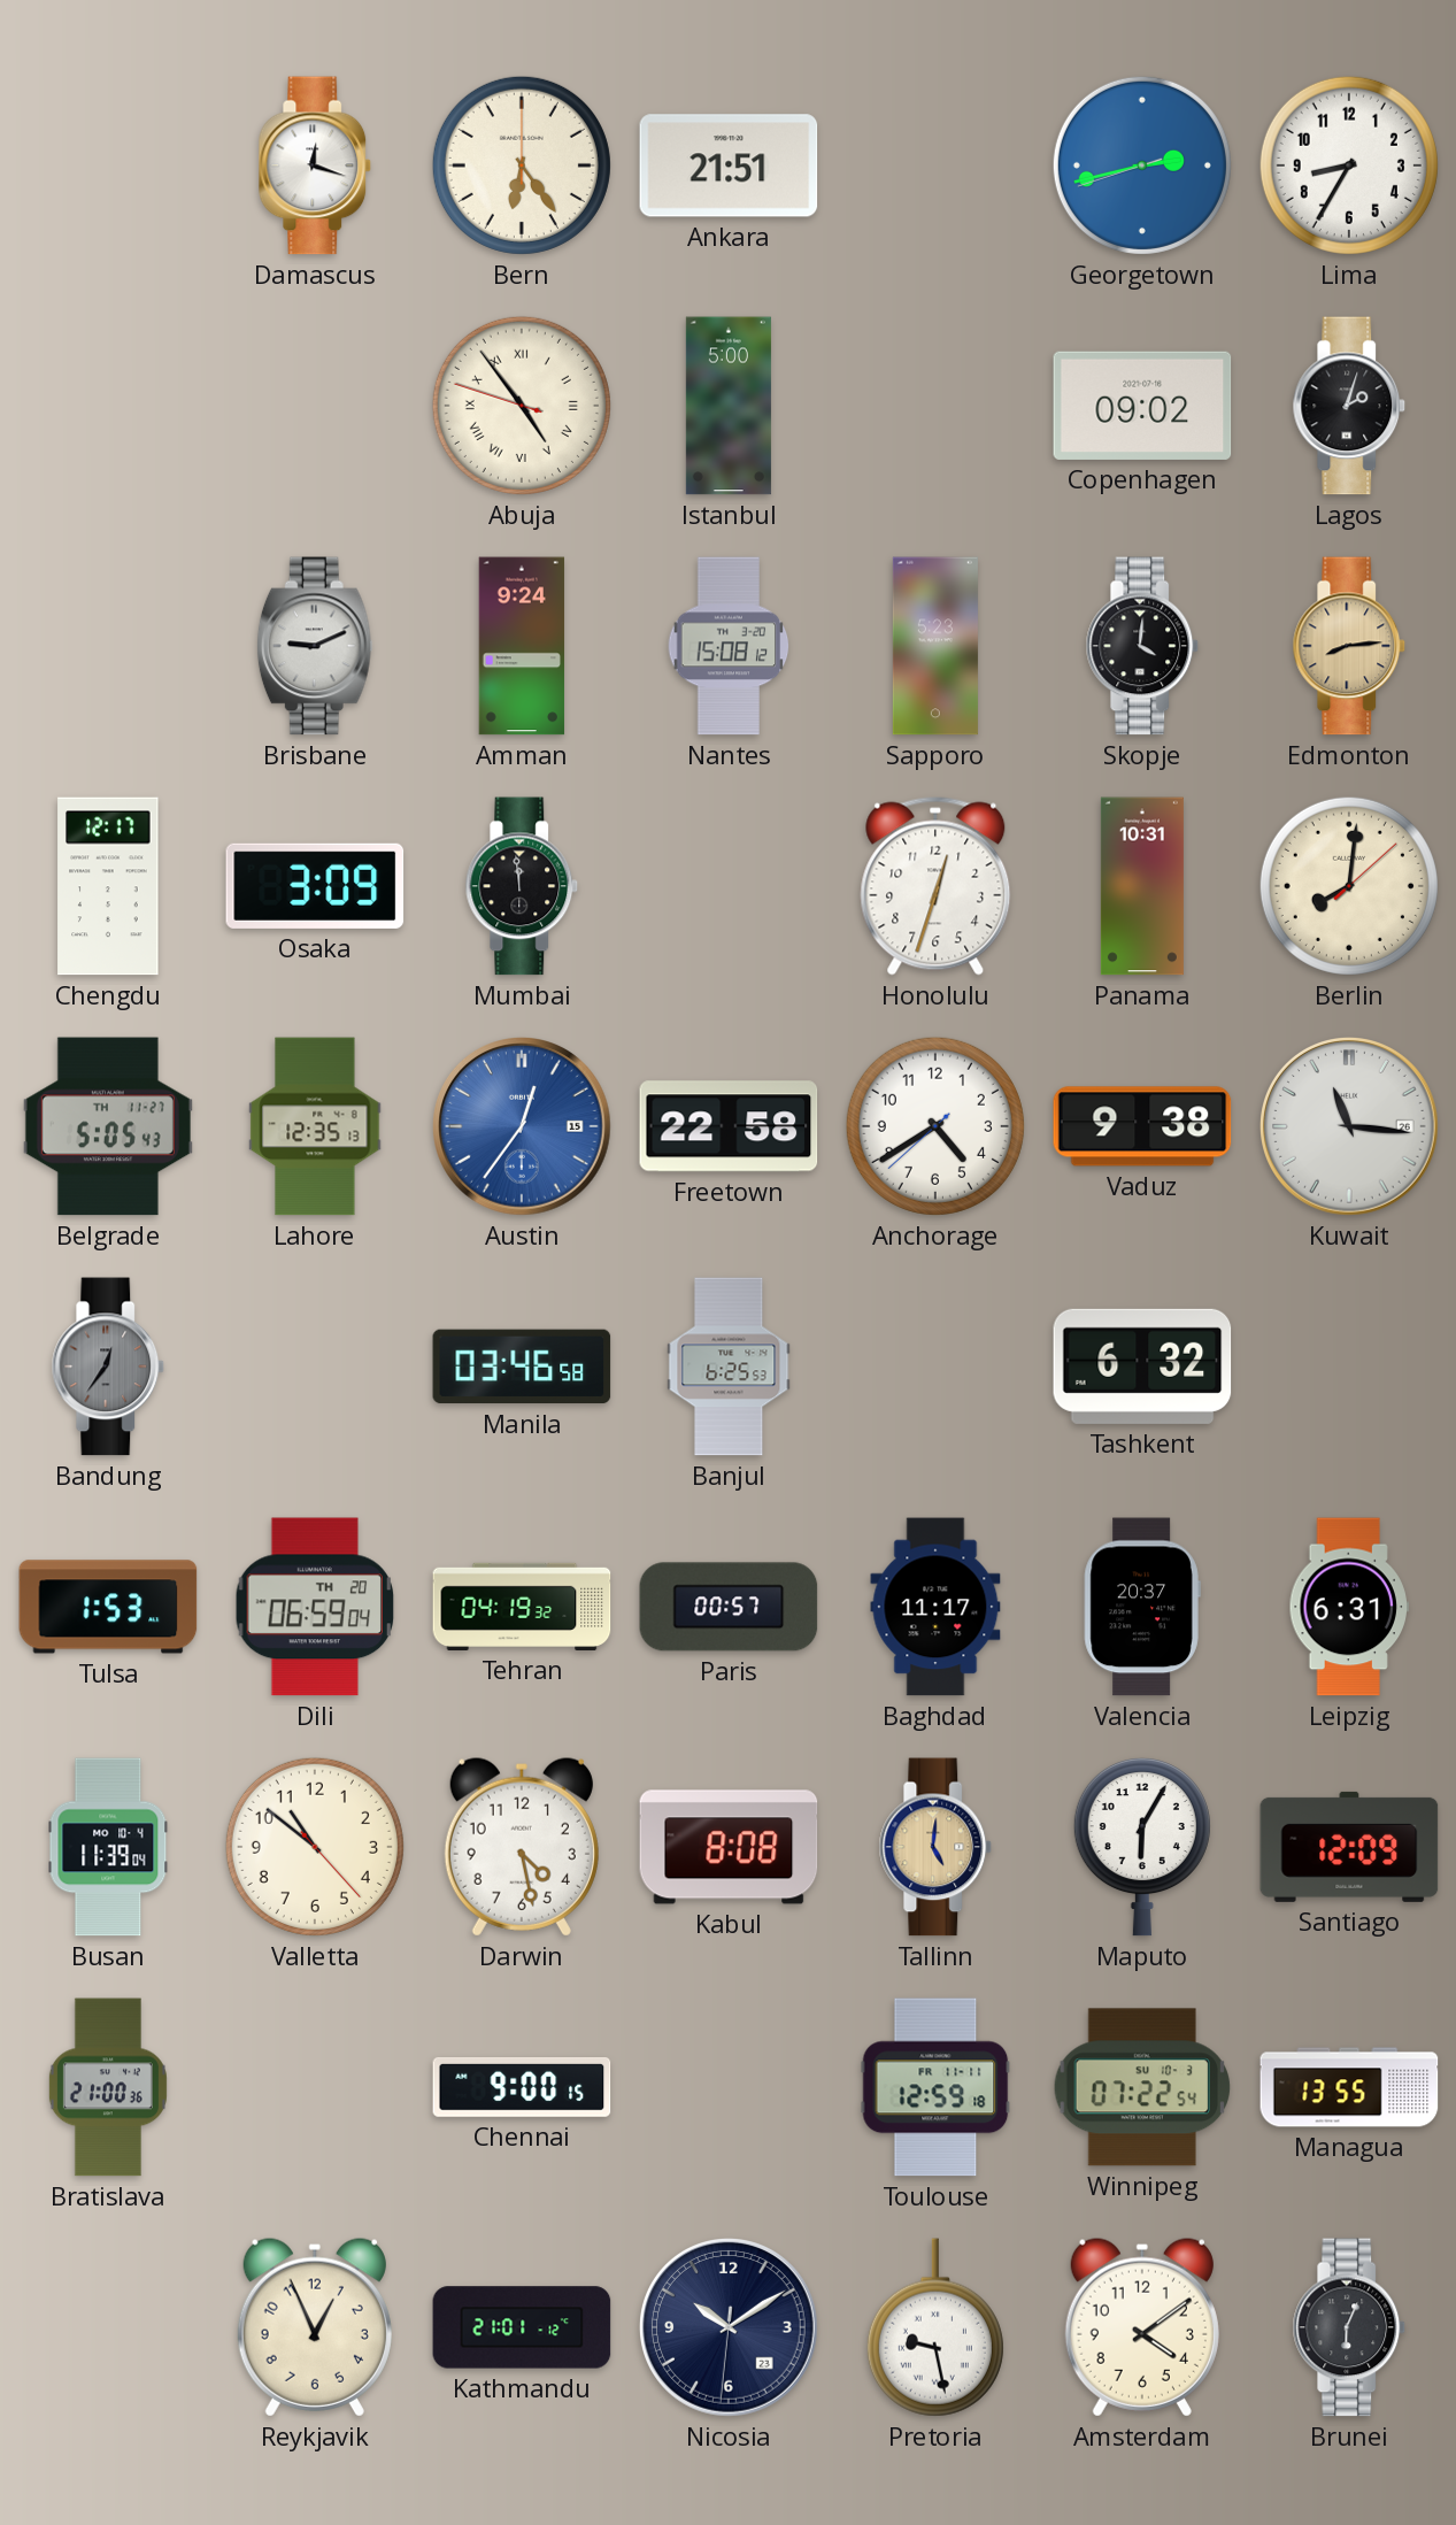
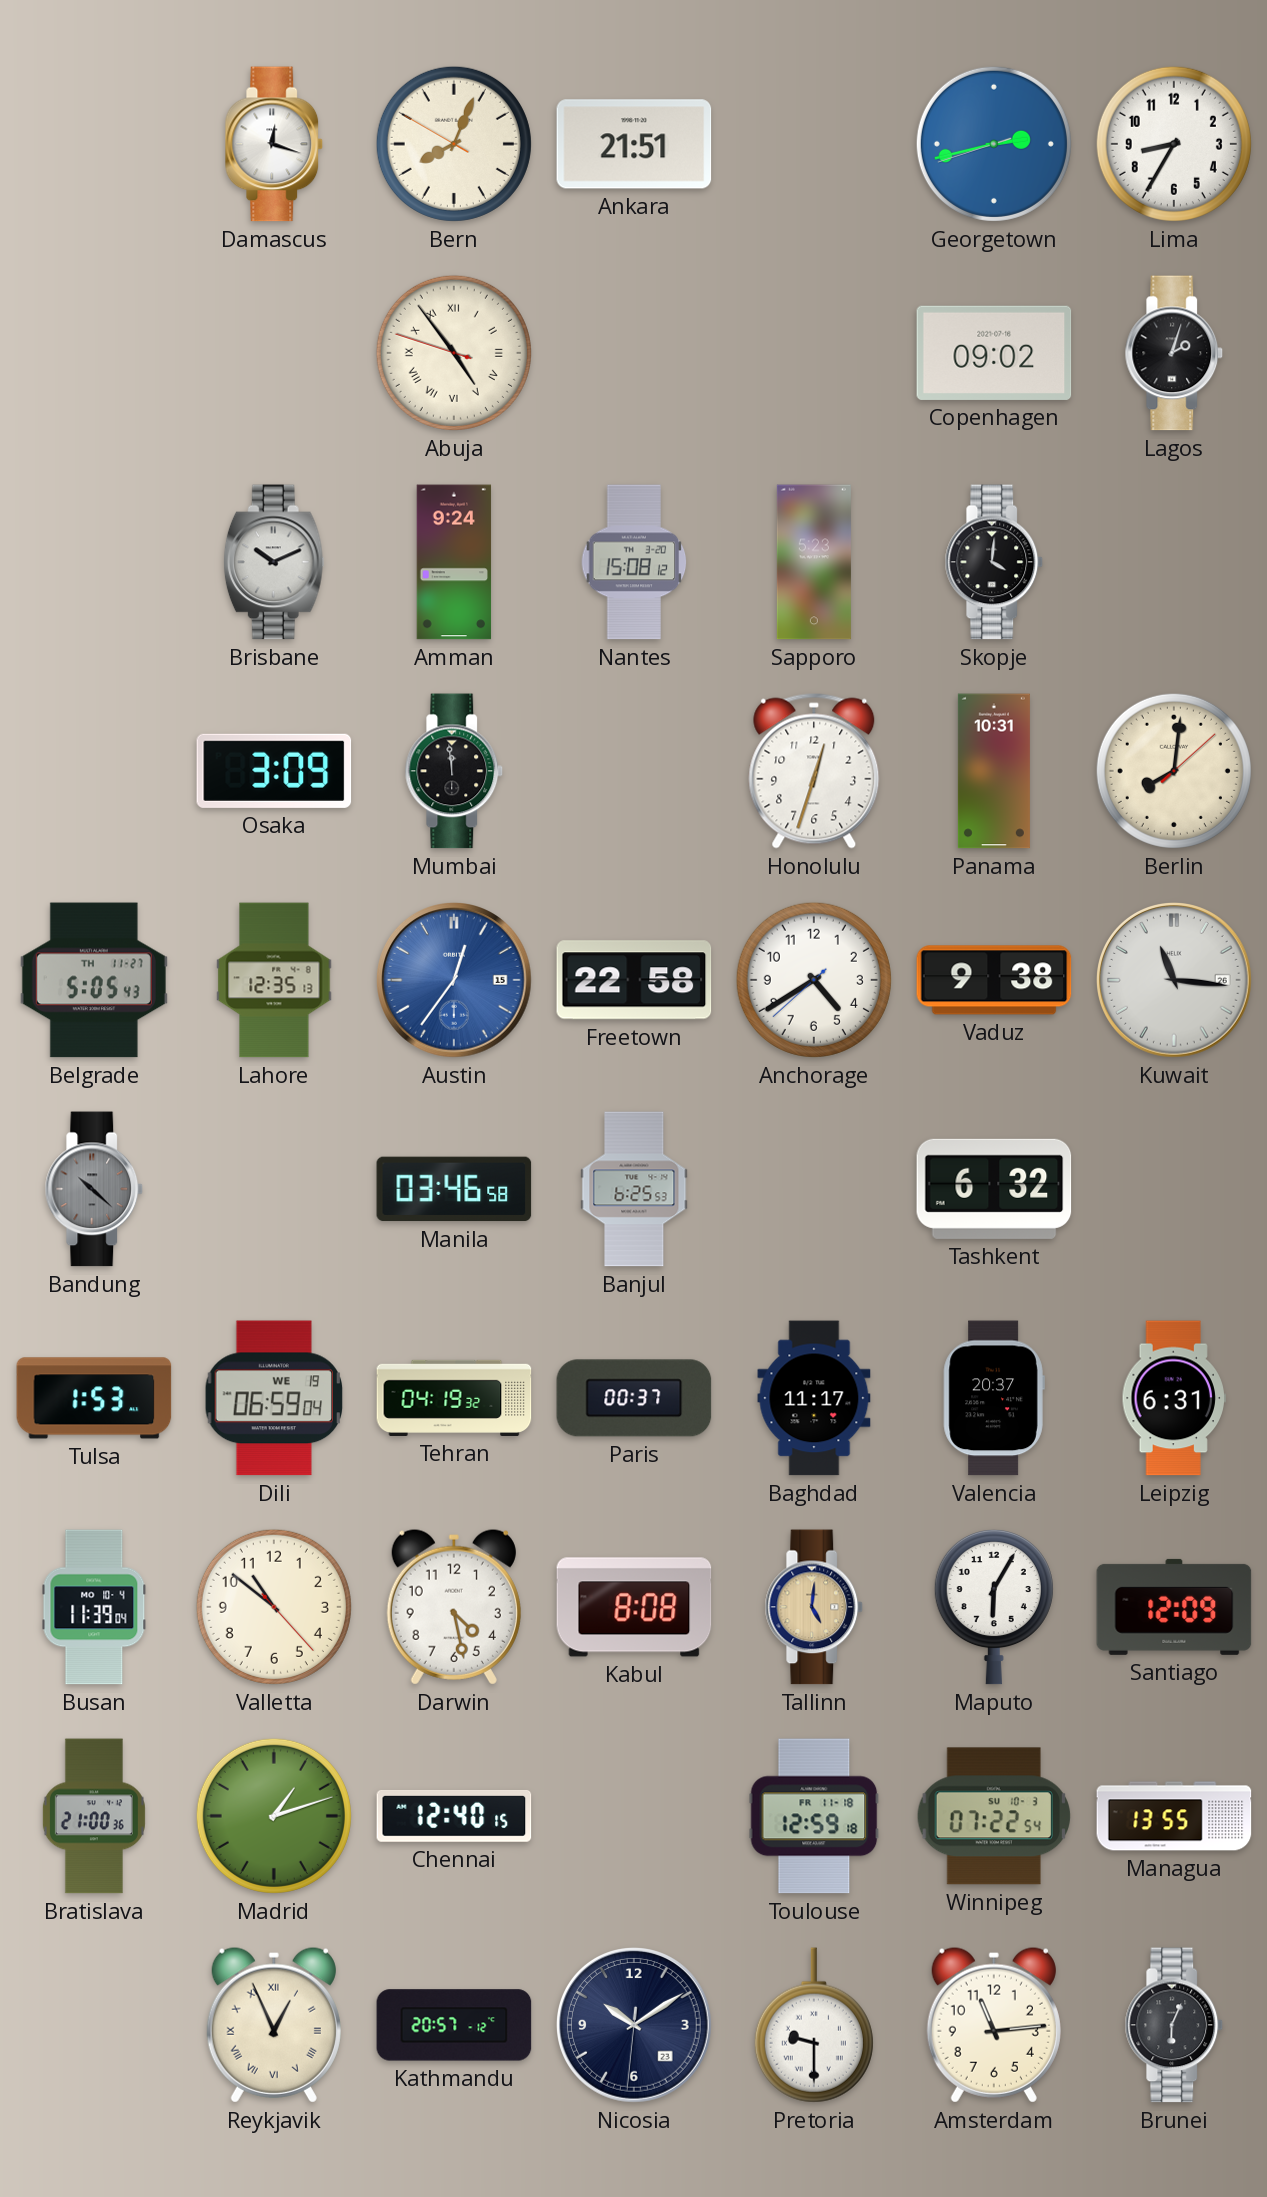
Bern: 6:24 -> 8:03
Istanbul: 5:00 -> none
Brisbane: 9:11 -> 10:11
Edmonton: 8:14 -> none
Chengdu: 12:17 -> none
Bandung: 12:36 -> 10:22
Dili date: TH 20 -> WE 19
Paris: 00:57 -> 00:37
Madrid: none -> 1:12
Chennai: 9:00 -> 12:40
Toulouse date: FR 11-11 -> FR 11-18
Reykjavik numerals: Arabic -> Roman
Kathmandu: 21:01 -> 20:57
Pretoria: 9:28 -> 9:30
Amsterdam: 4:09 -> 11:14
